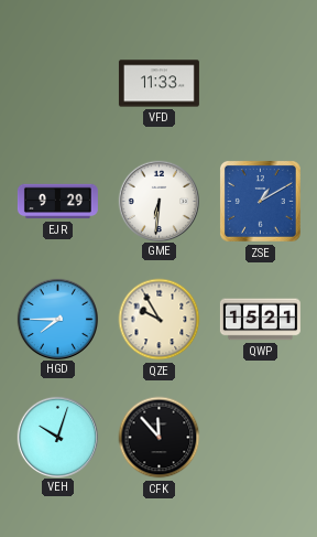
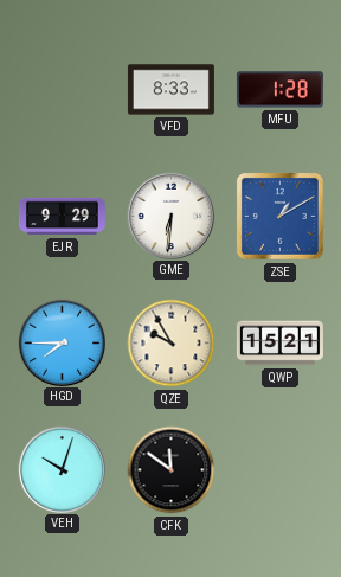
VFD: 11:33 -> 8:33
MFU: none -> 1:28
CFK: 11:53 -> 11:51
